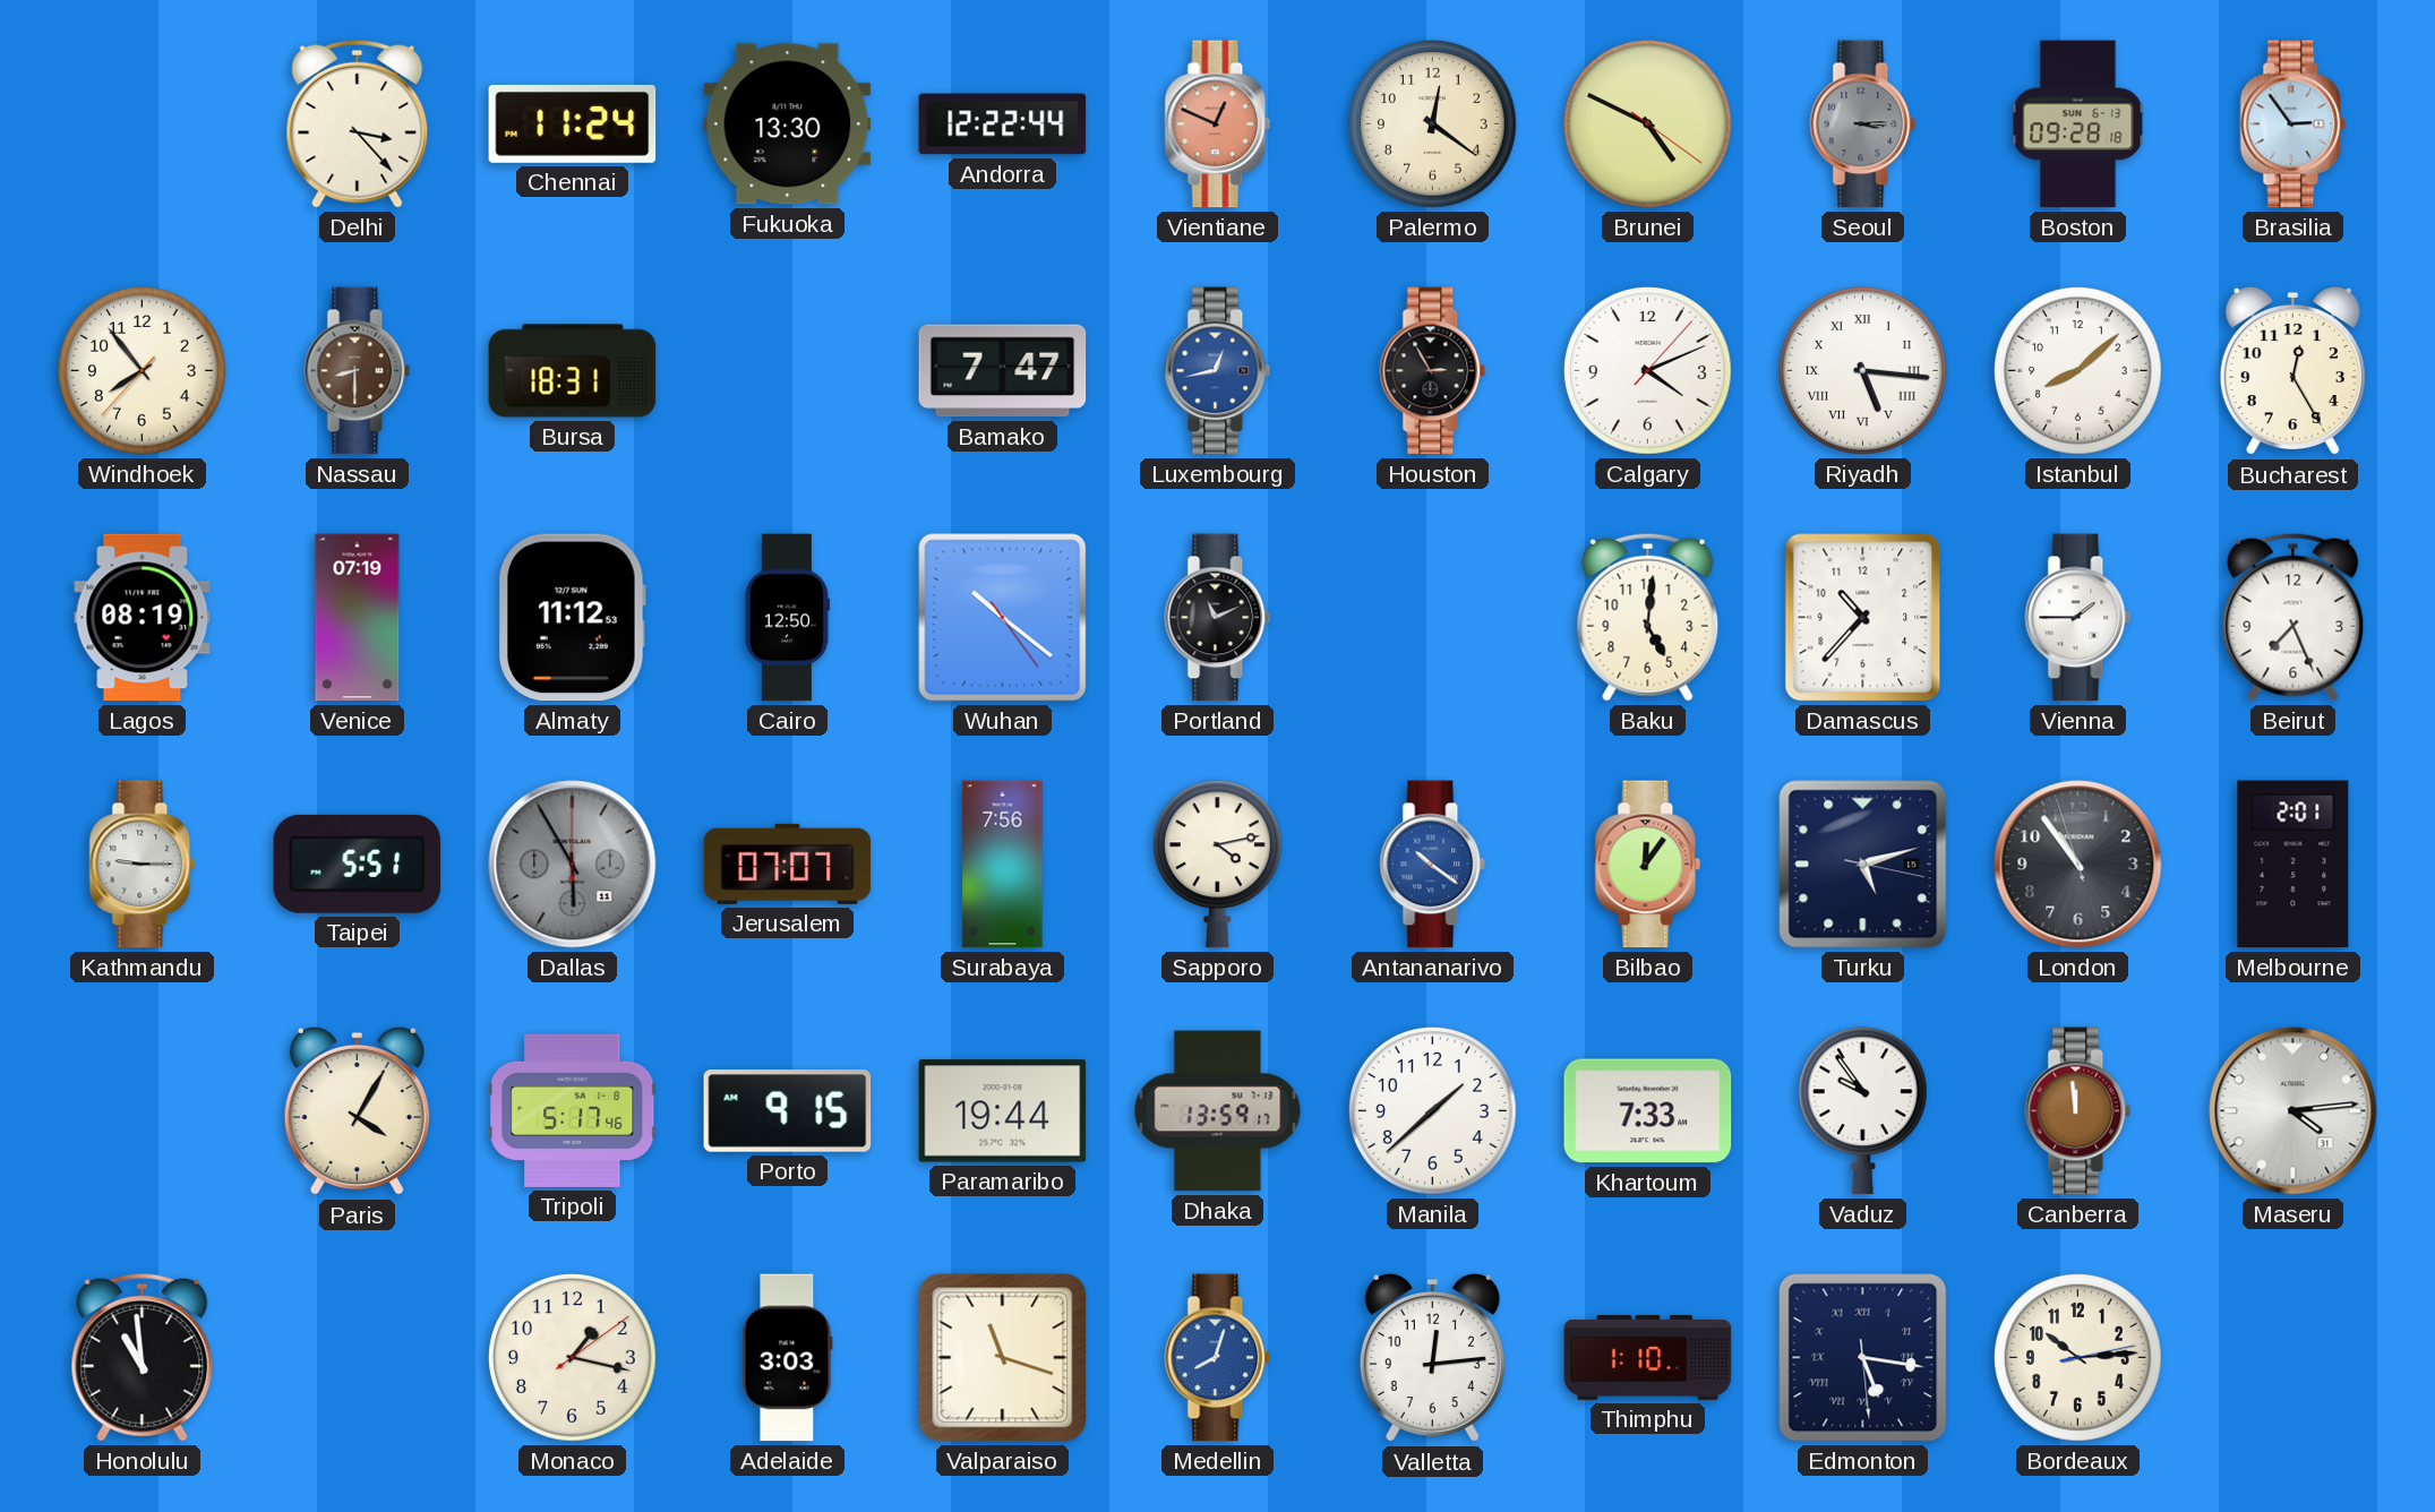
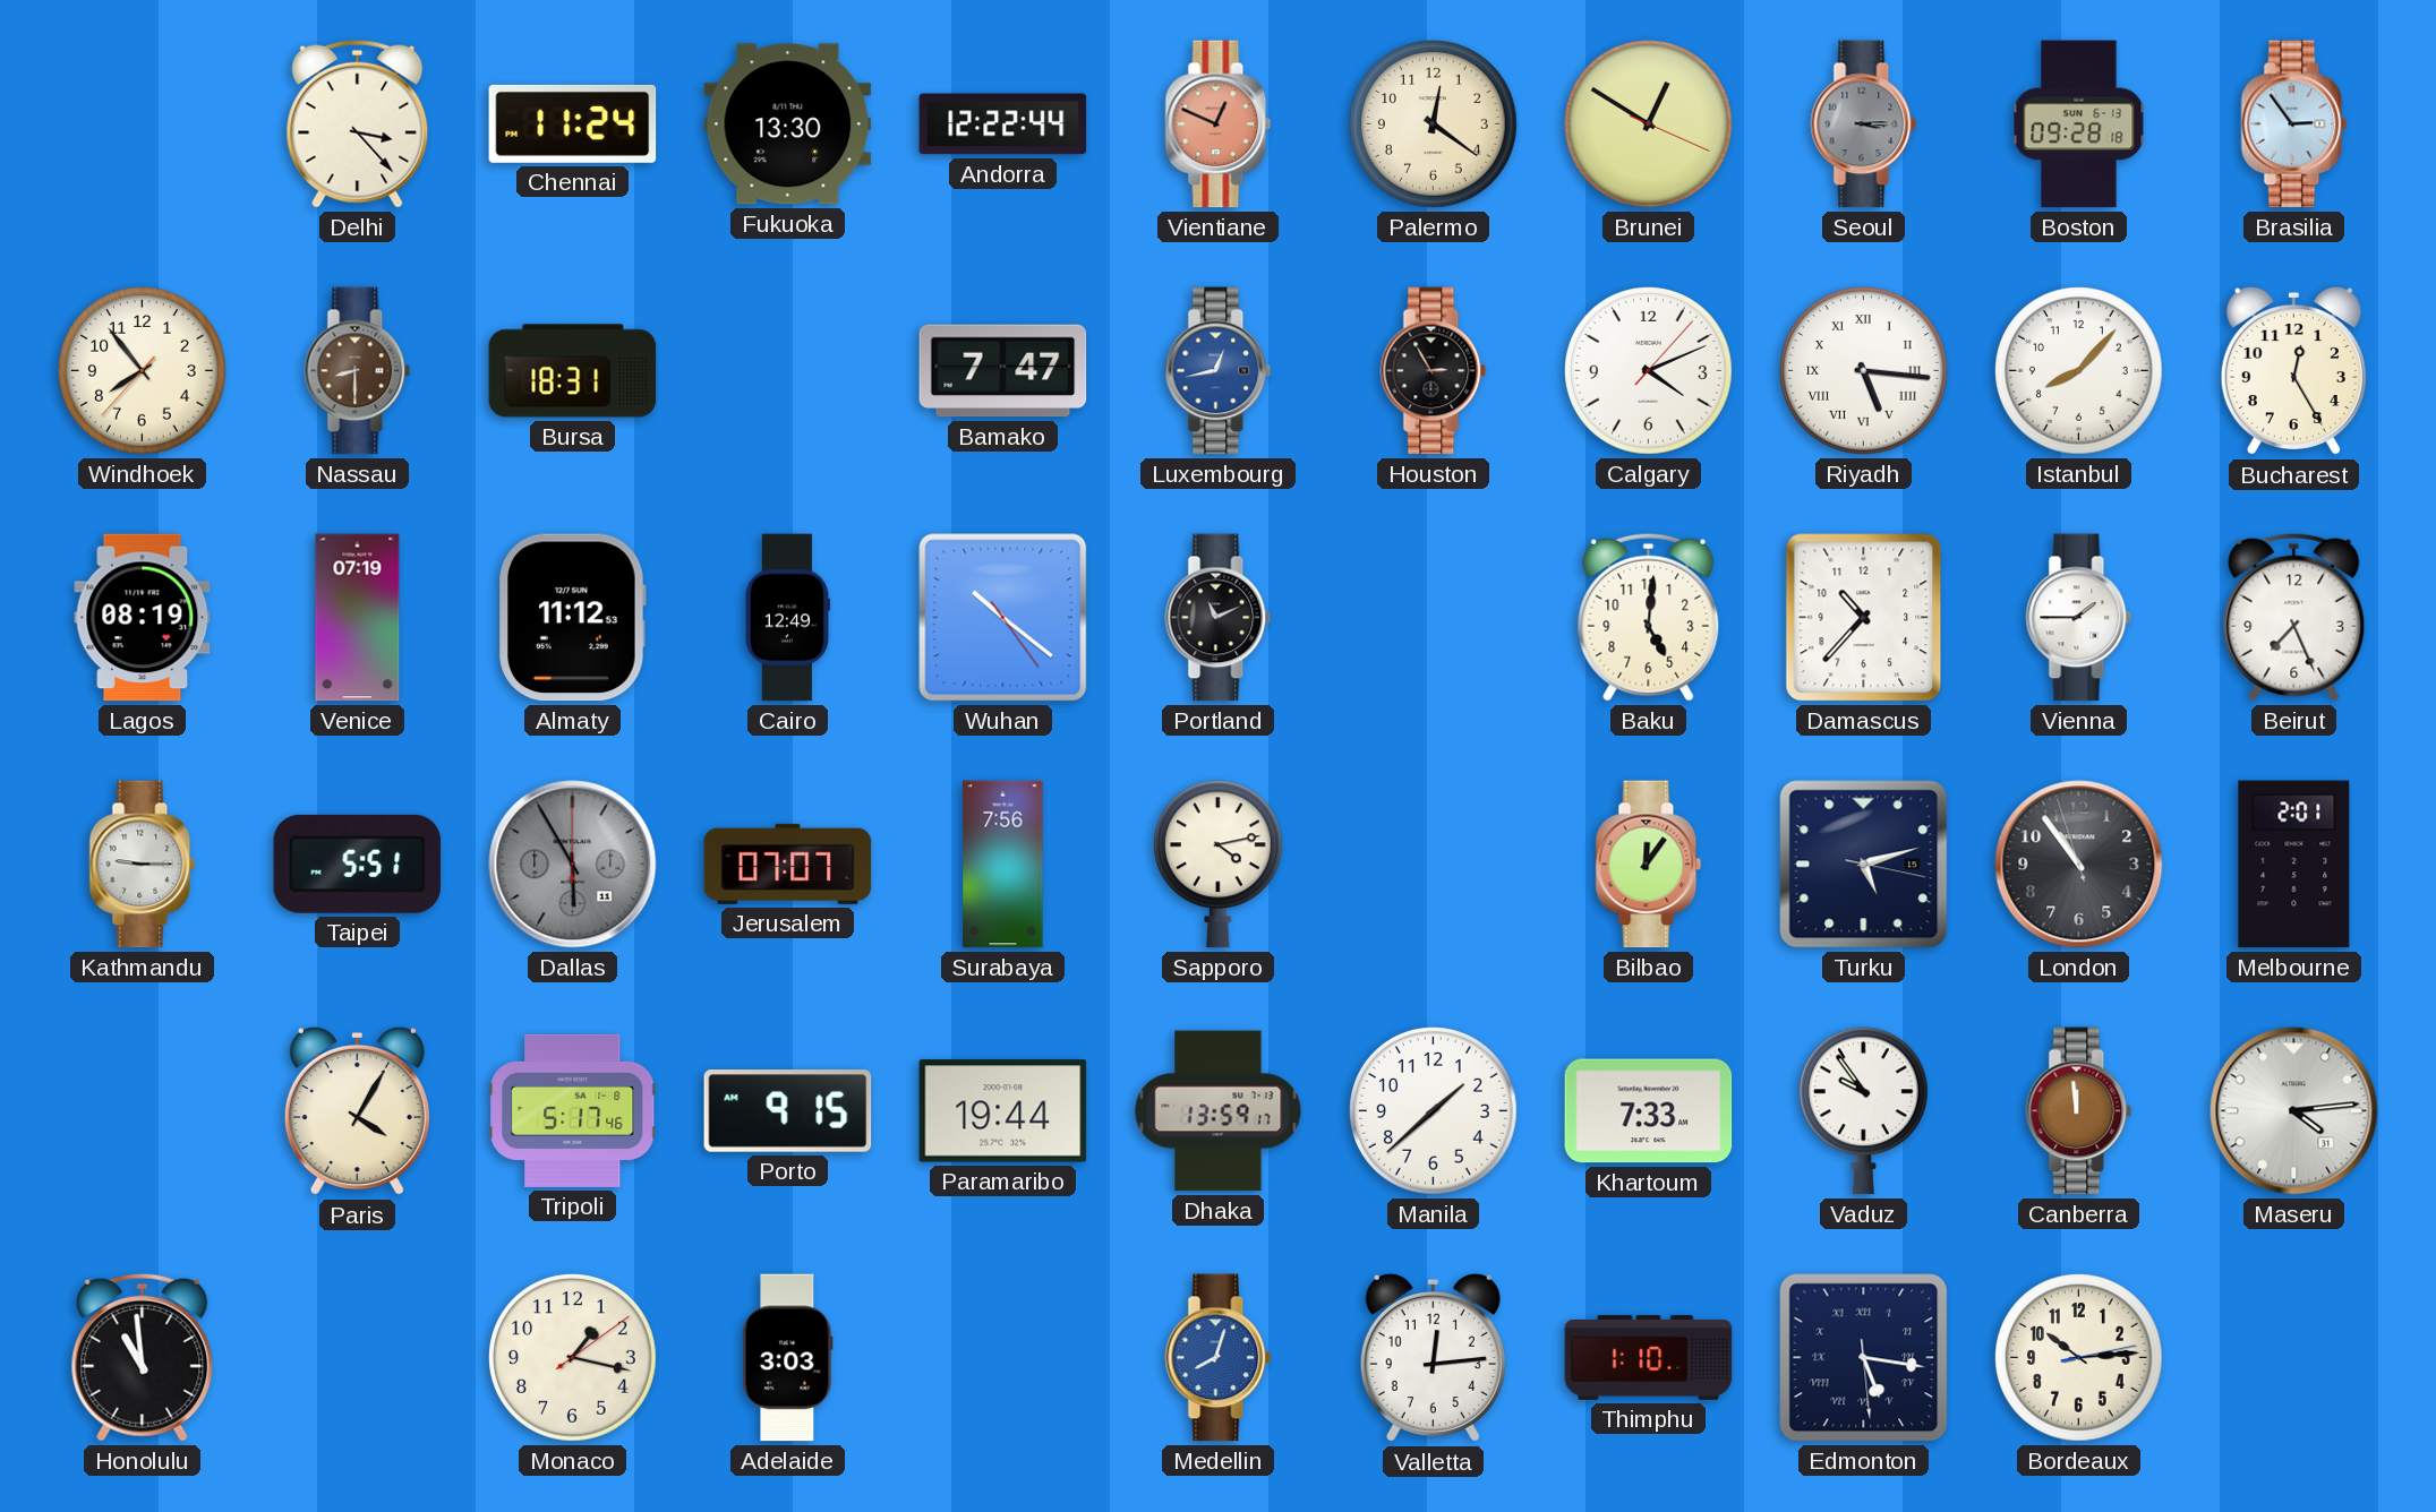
Brunei: 4:49 -> 12:50
Istanbul: 8:08 -> 8:07
Cairo: 12:50 -> 12:49
Antananarivo: 10:21 -> none
Valparaiso: 11:18 -> none
